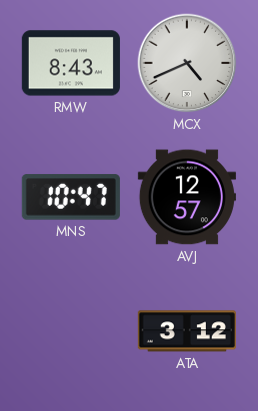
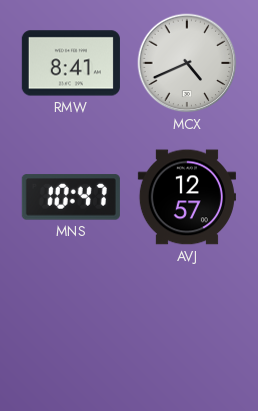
RMW: 8:43 -> 8:41
ATA: 3:12 -> none
